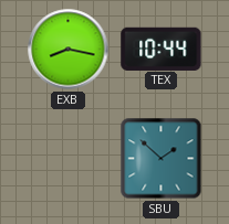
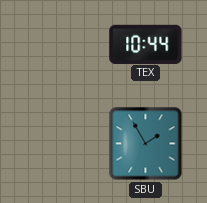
EXB: 8:17 -> none
SBU: 1:52 -> 1:55
